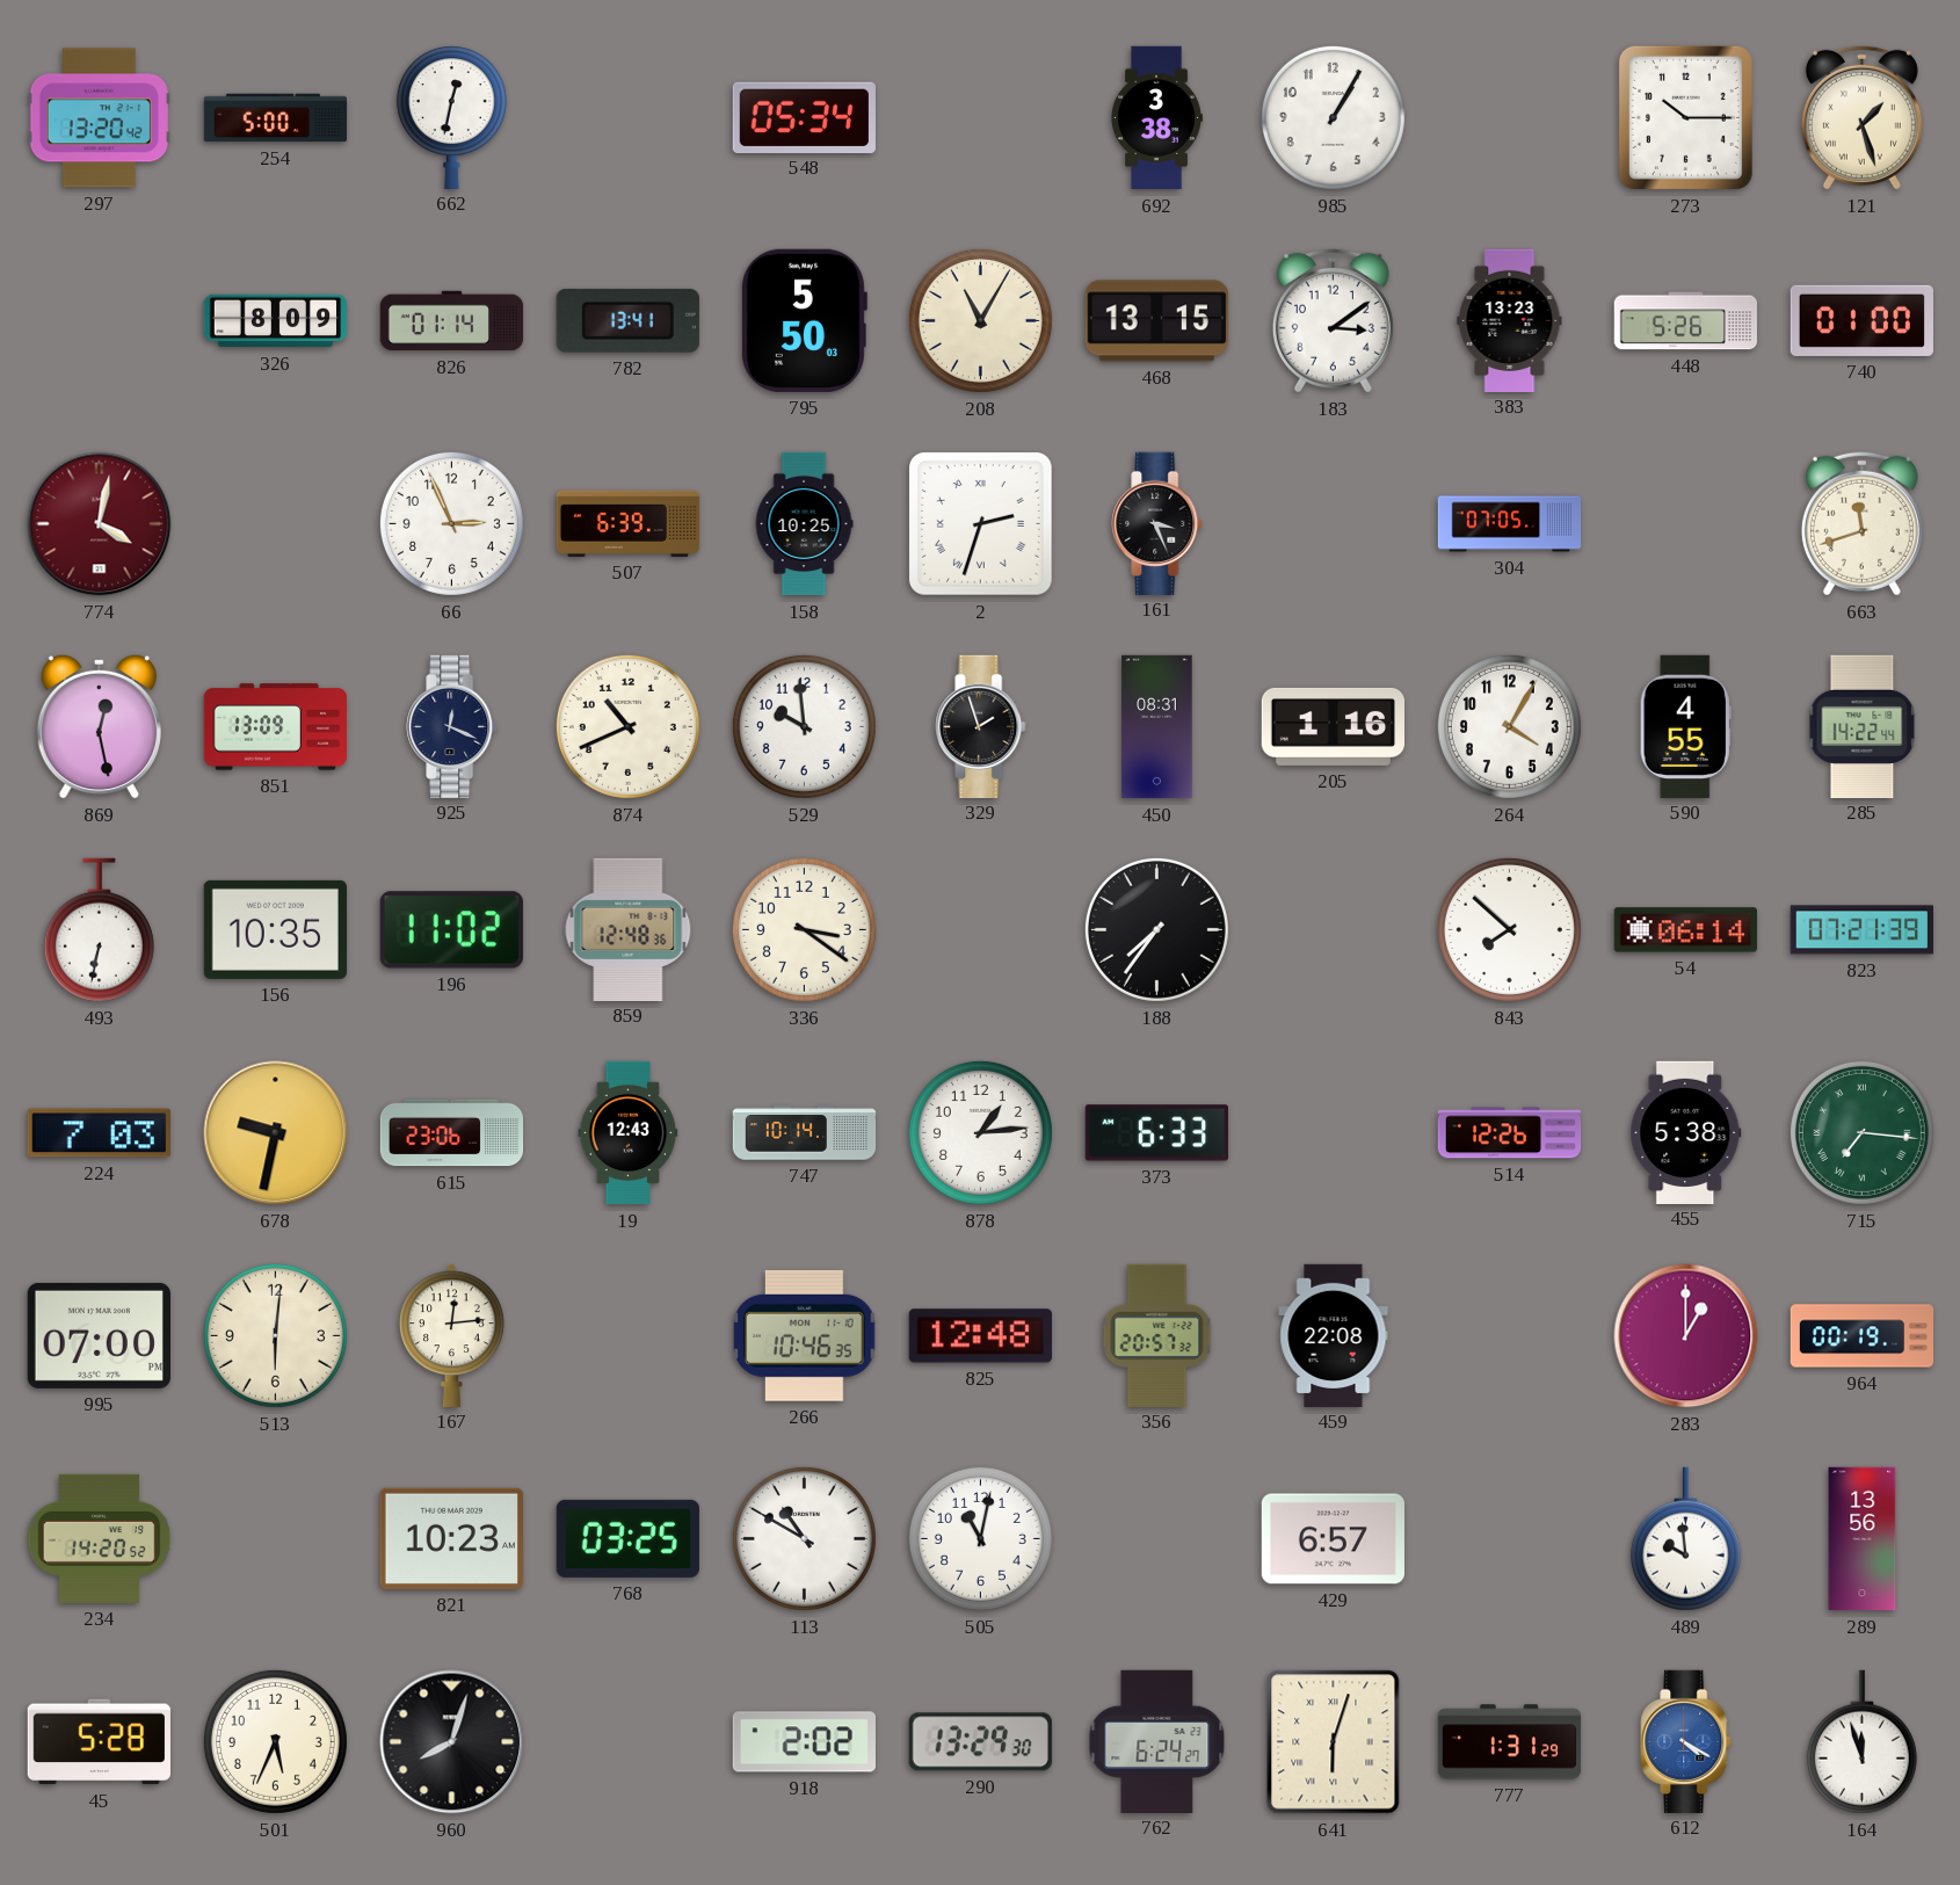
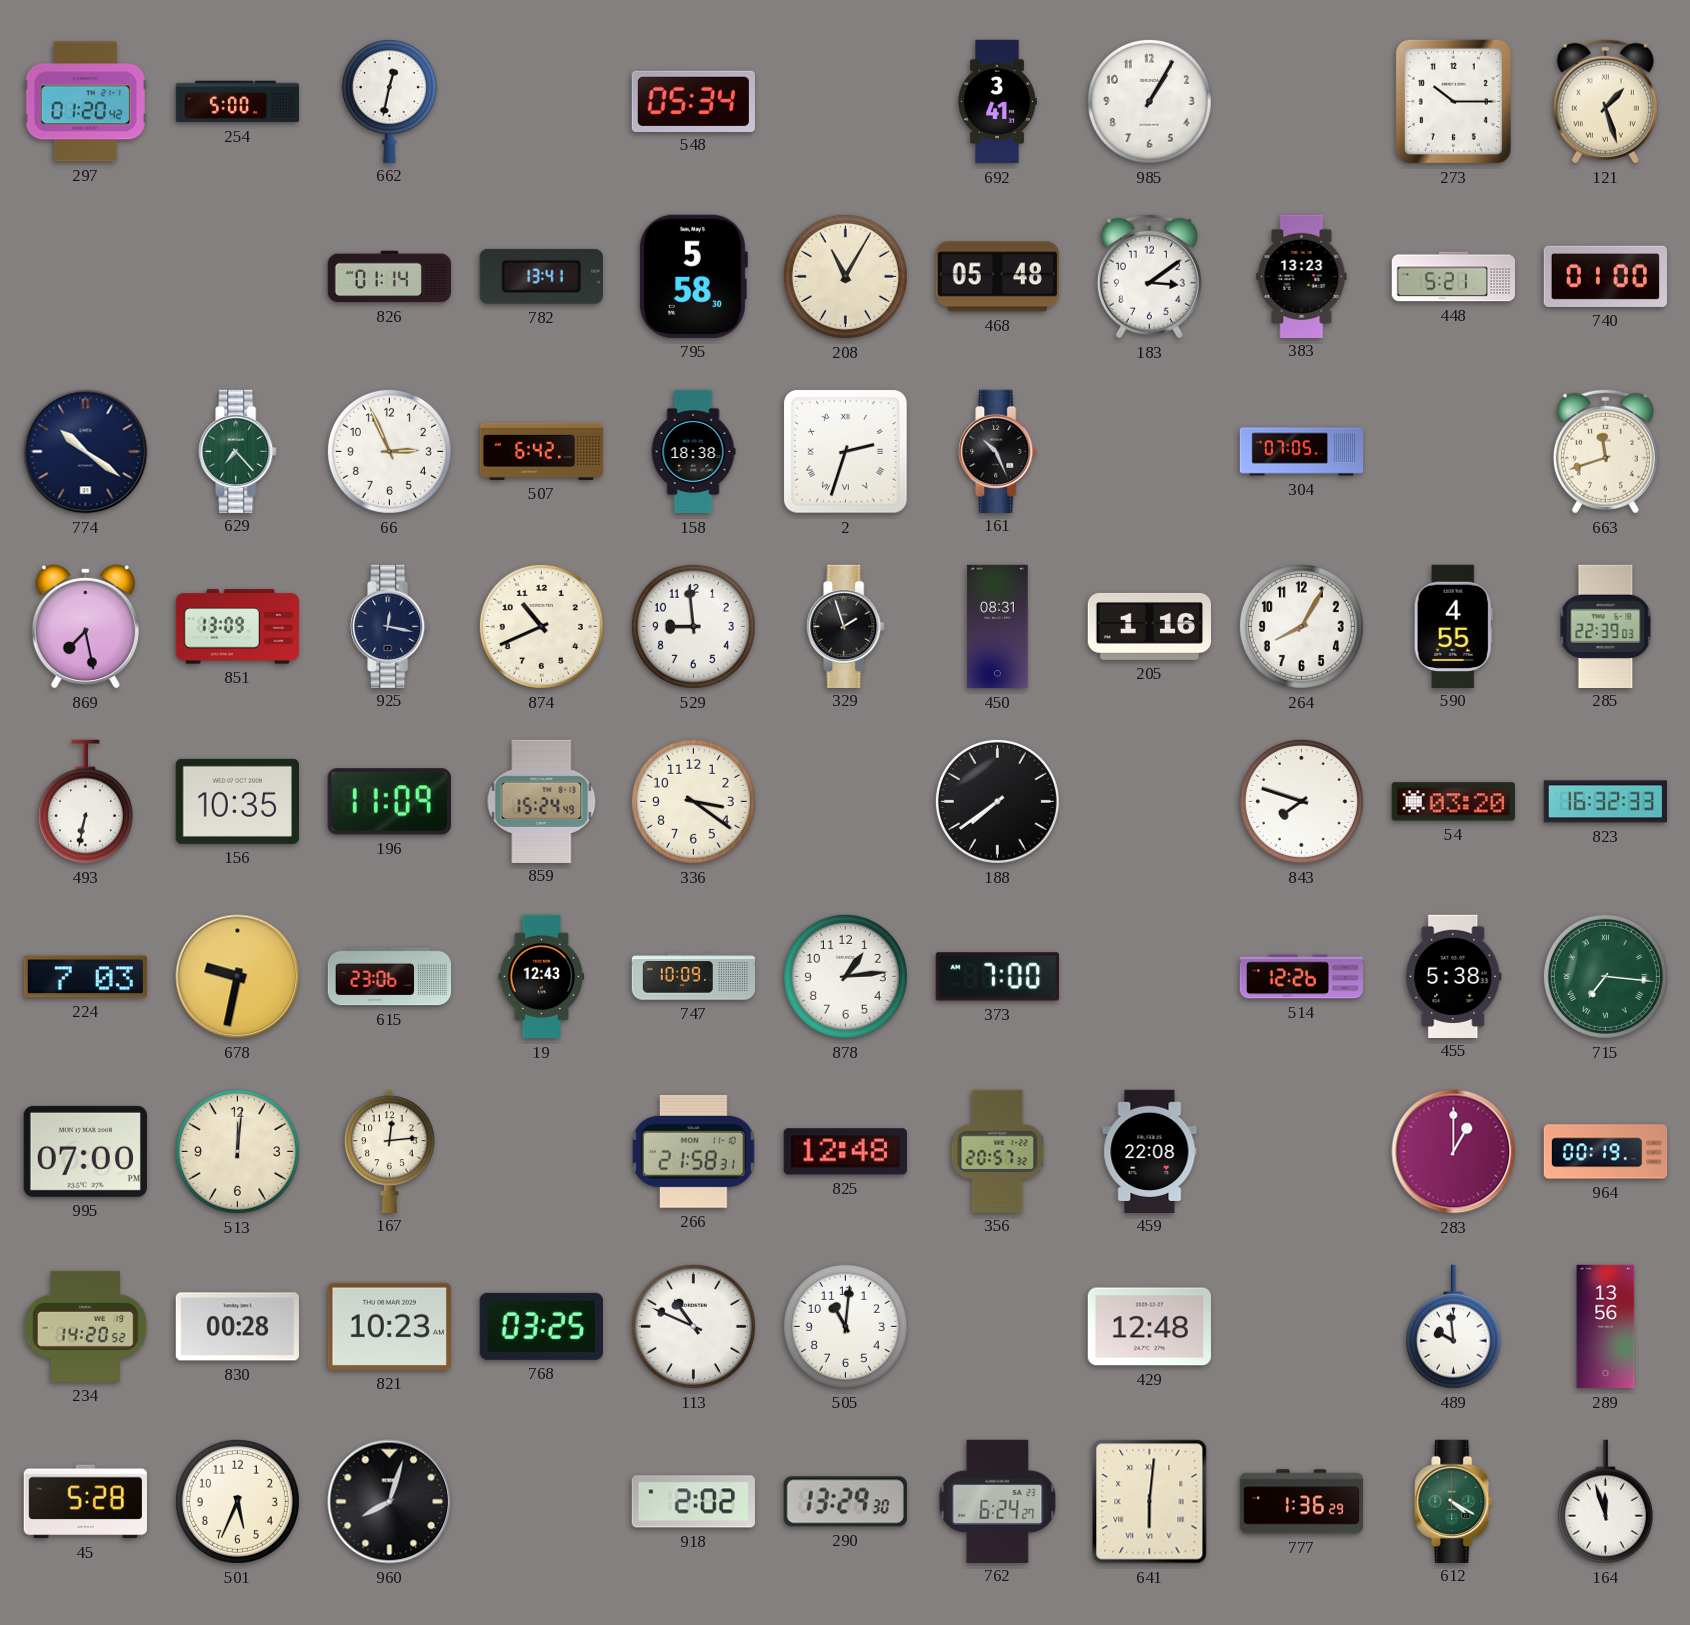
297: 13:20 -> 01:20
692: 3:38 -> 3:41
326: 8:09 -> none
795: 5:50 -> 5:58
468: 13:15 -> 05:48
448: 5:26 -> 5:21
774: 4:02 -> 10:21
774 dial: burgundy -> navy
629: none -> 7:23
507: 6:39 -> 6:42
158: 10:25 -> 18:38
161: 3:26 -> 10:26
869: 12:28 -> 7:28
925: 12:19 -> 12:17
529: 9:59 -> 8:59
264: 4:05 -> 8:05
285: 14:22 -> 22:39
196: 11:02 -> 11:09
859: 12:48 -> 15:24
188: 7:36 -> 7:39
843: 7:52 -> 7:48
54: 06:14 -> 03:20
823: 07:21 -> 16:32
747: 10:14 -> 10:09
373: 6:33 -> 7:00
513: 6:01 -> 12:01
266: 10:46 -> 21:58
830: none -> 00:28
113: 10:50 -> 10:49
505: 11:02 -> 11:01
429: 6:57 -> 12:48
641: 6:03 -> 6:01
777: 1:31 -> 1:36
612 dial: blue -> green
